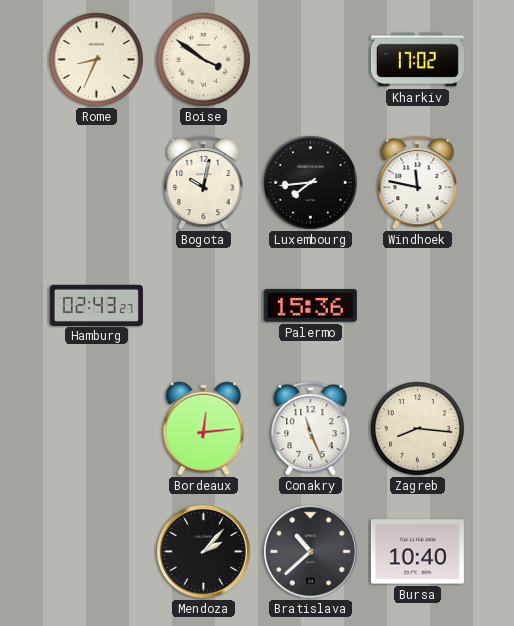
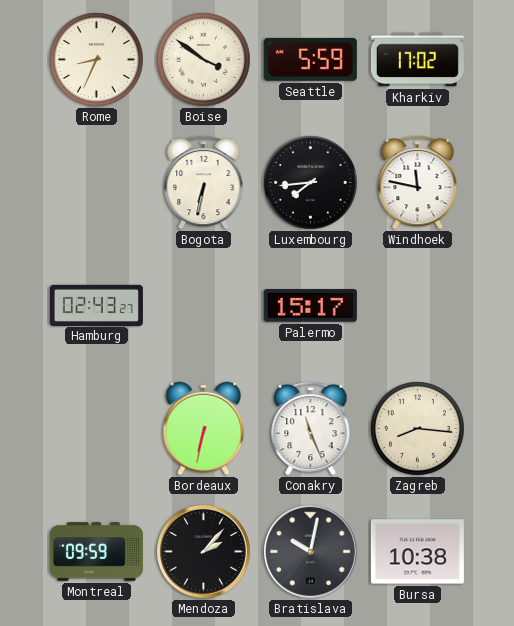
Seattle: none -> 5:59
Bogota: 10:02 -> 6:32
Palermo: 15:36 -> 15:17
Bordeaux: 12:14 -> 6:32
Montreal: none -> 09:59
Bratislava: 10:38 -> 10:02
Bursa: 10:40 -> 10:38
